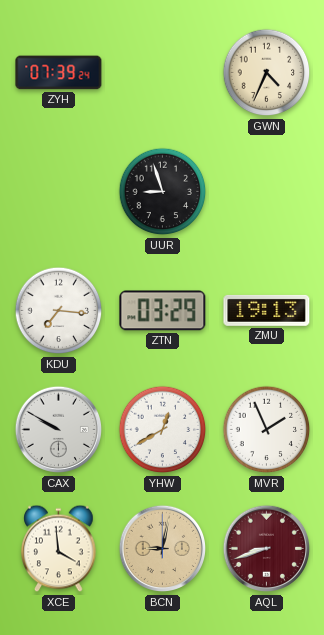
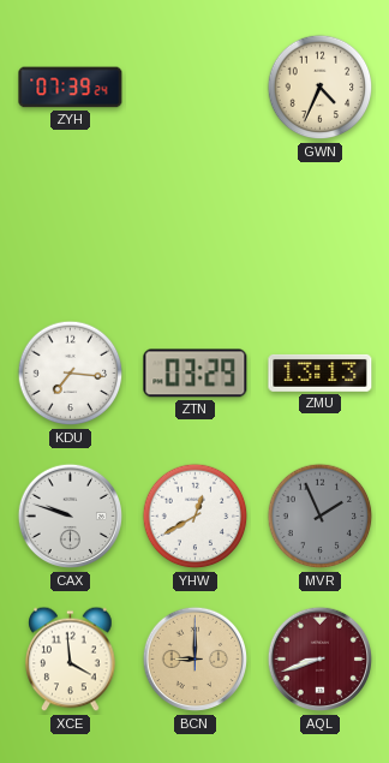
UUR: 8:57 -> none
ZMU: 19:13 -> 13:13
CAX: 9:50 -> 9:48
MVR dial: white -> grey
BCN: 9:02 -> 9:00
